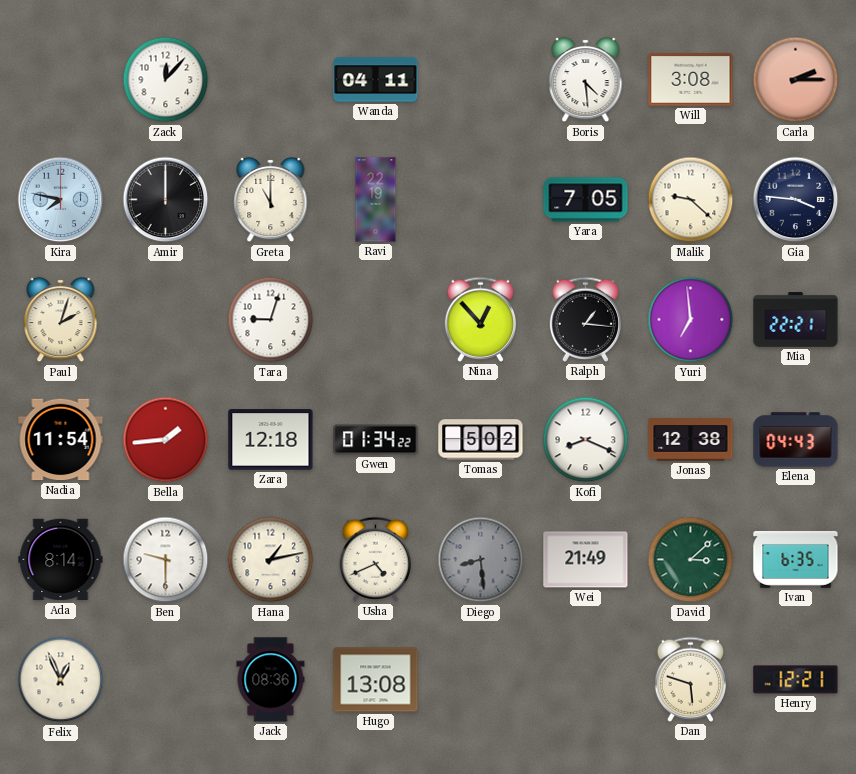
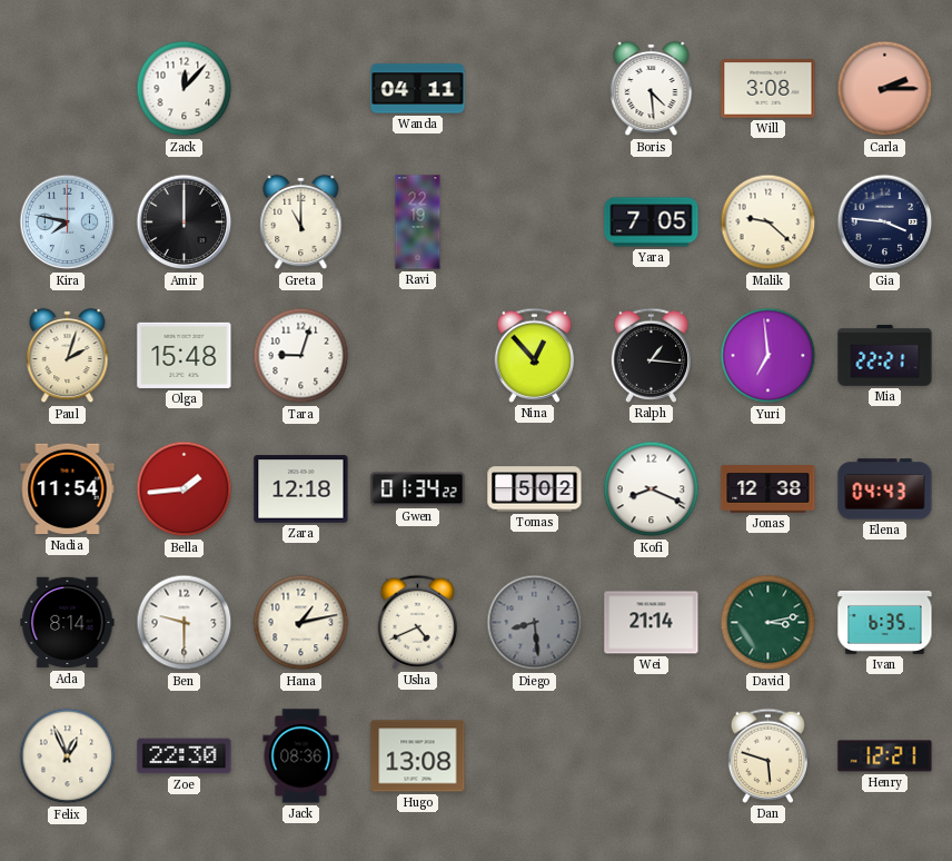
Olga: none -> 15:48
Wei: 21:49 -> 21:14
David: 3:08 -> 3:13
Zoe: none -> 22:30
